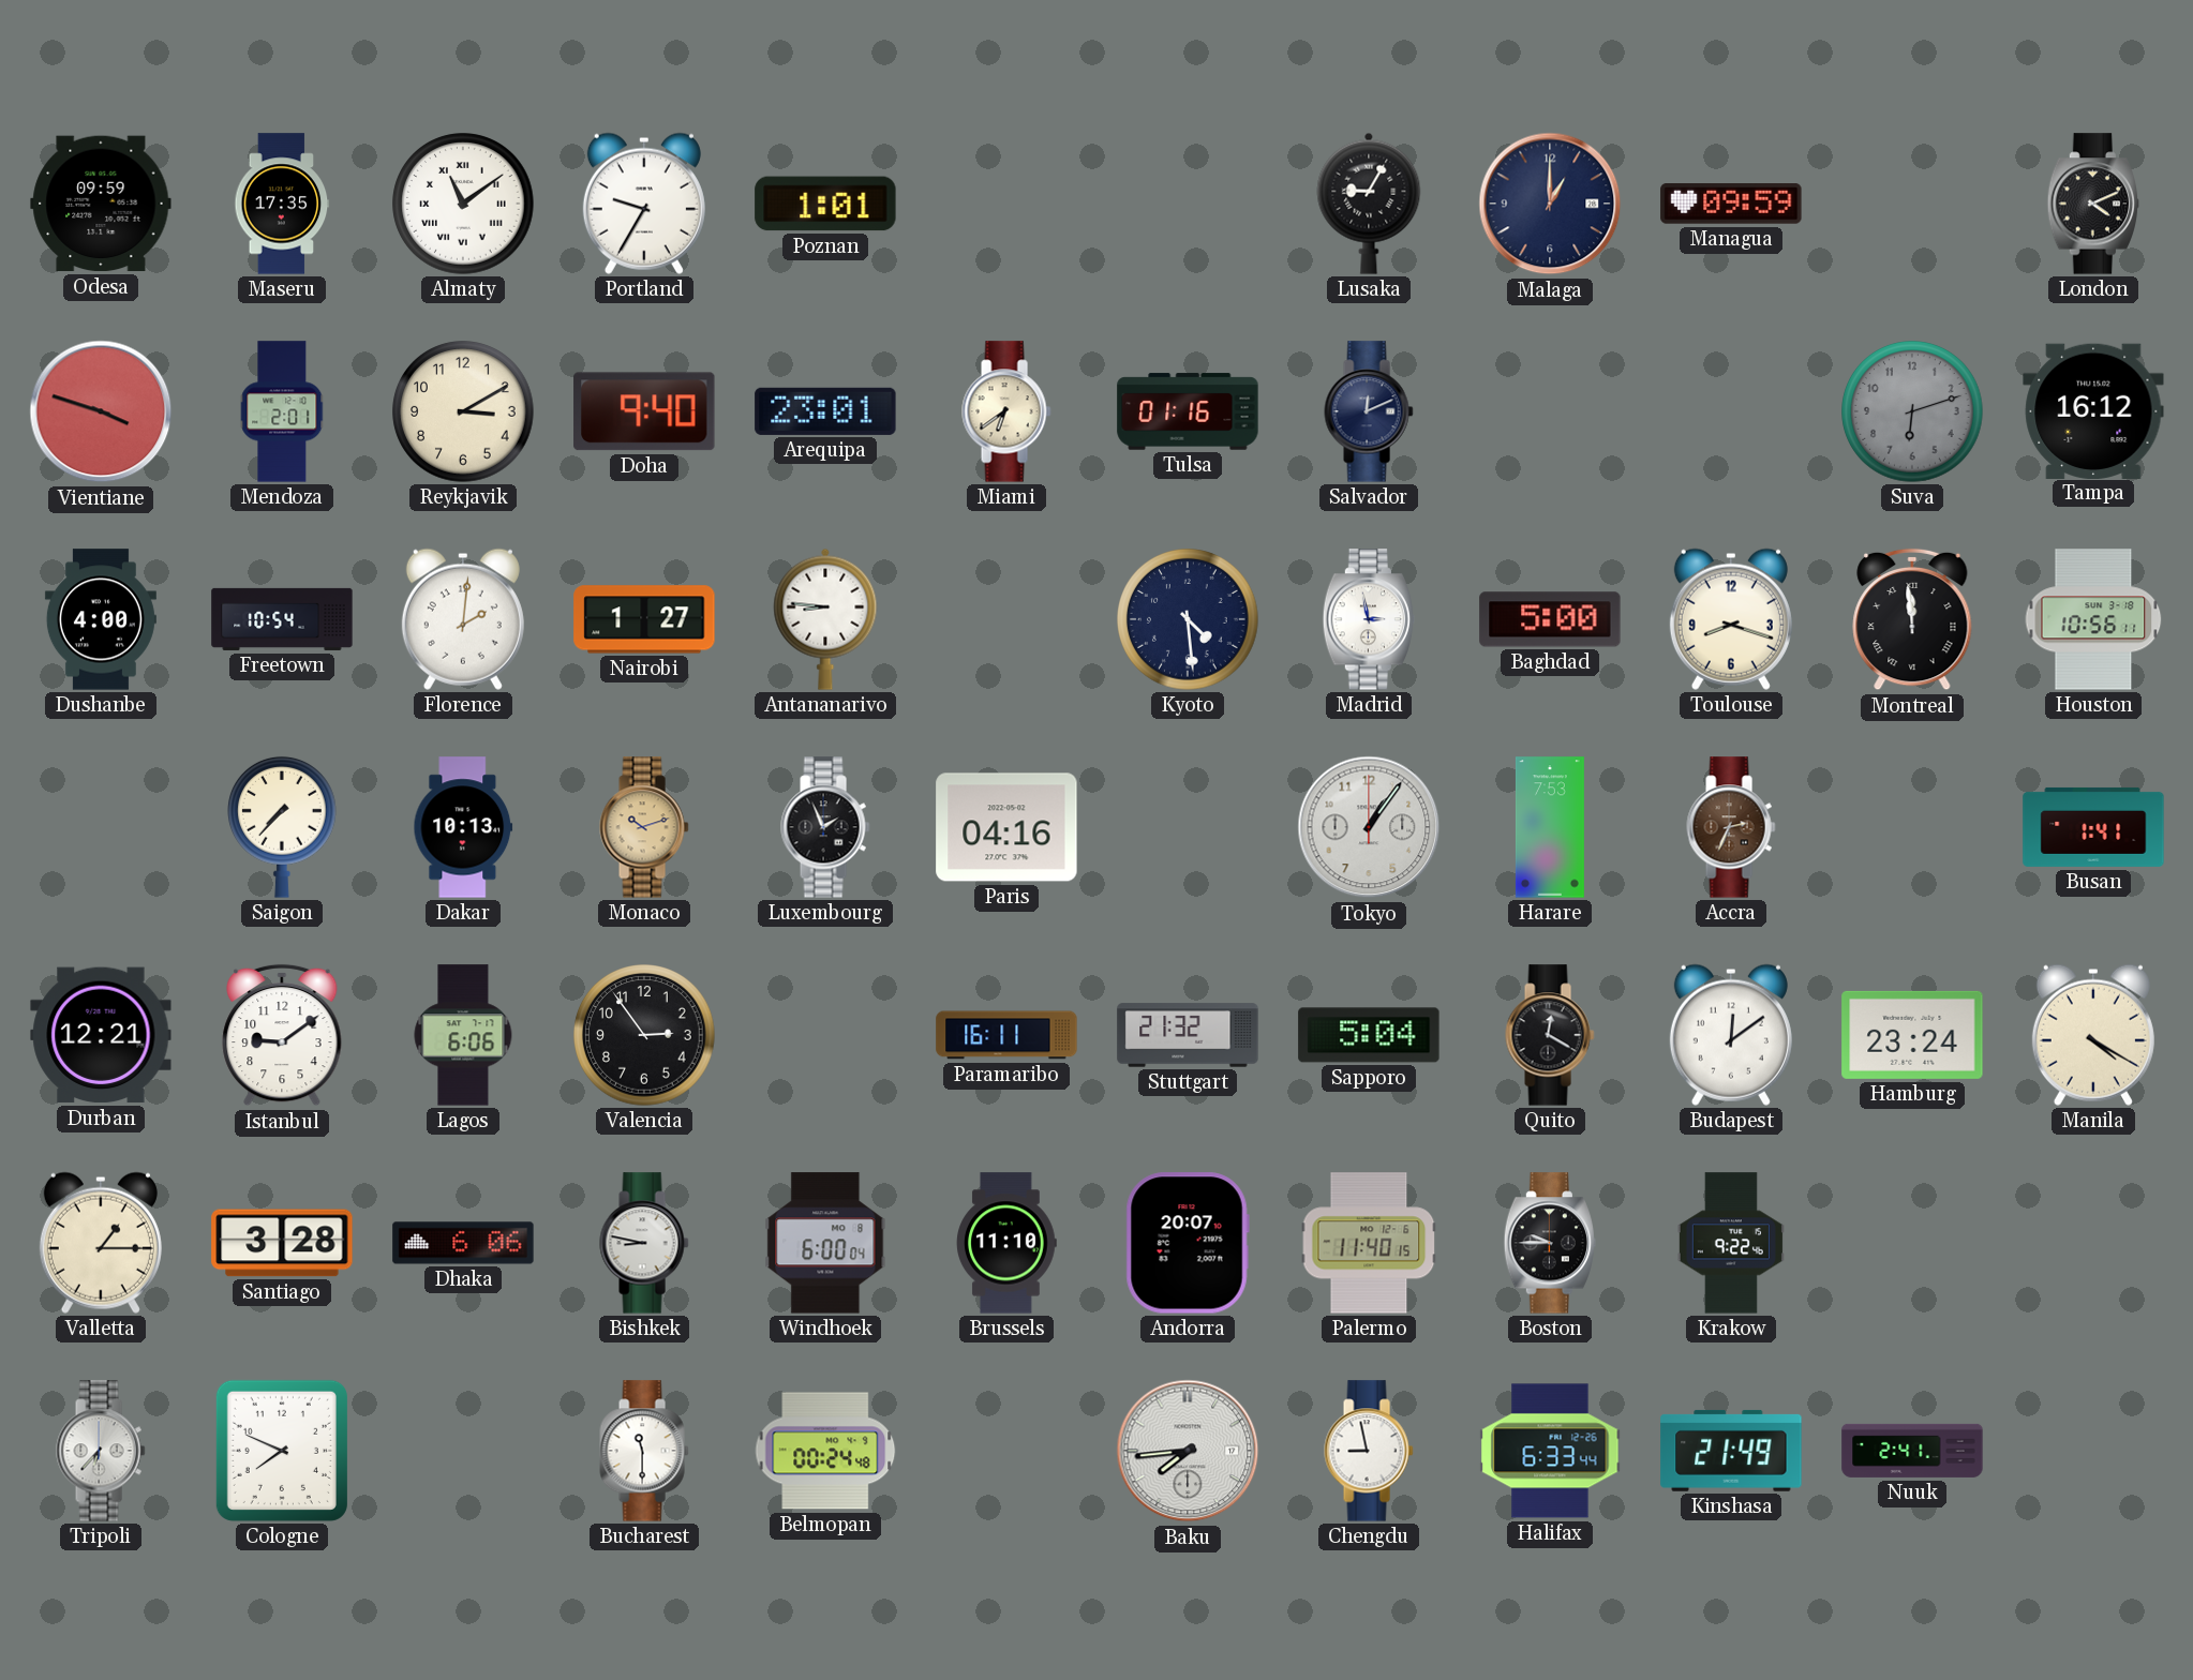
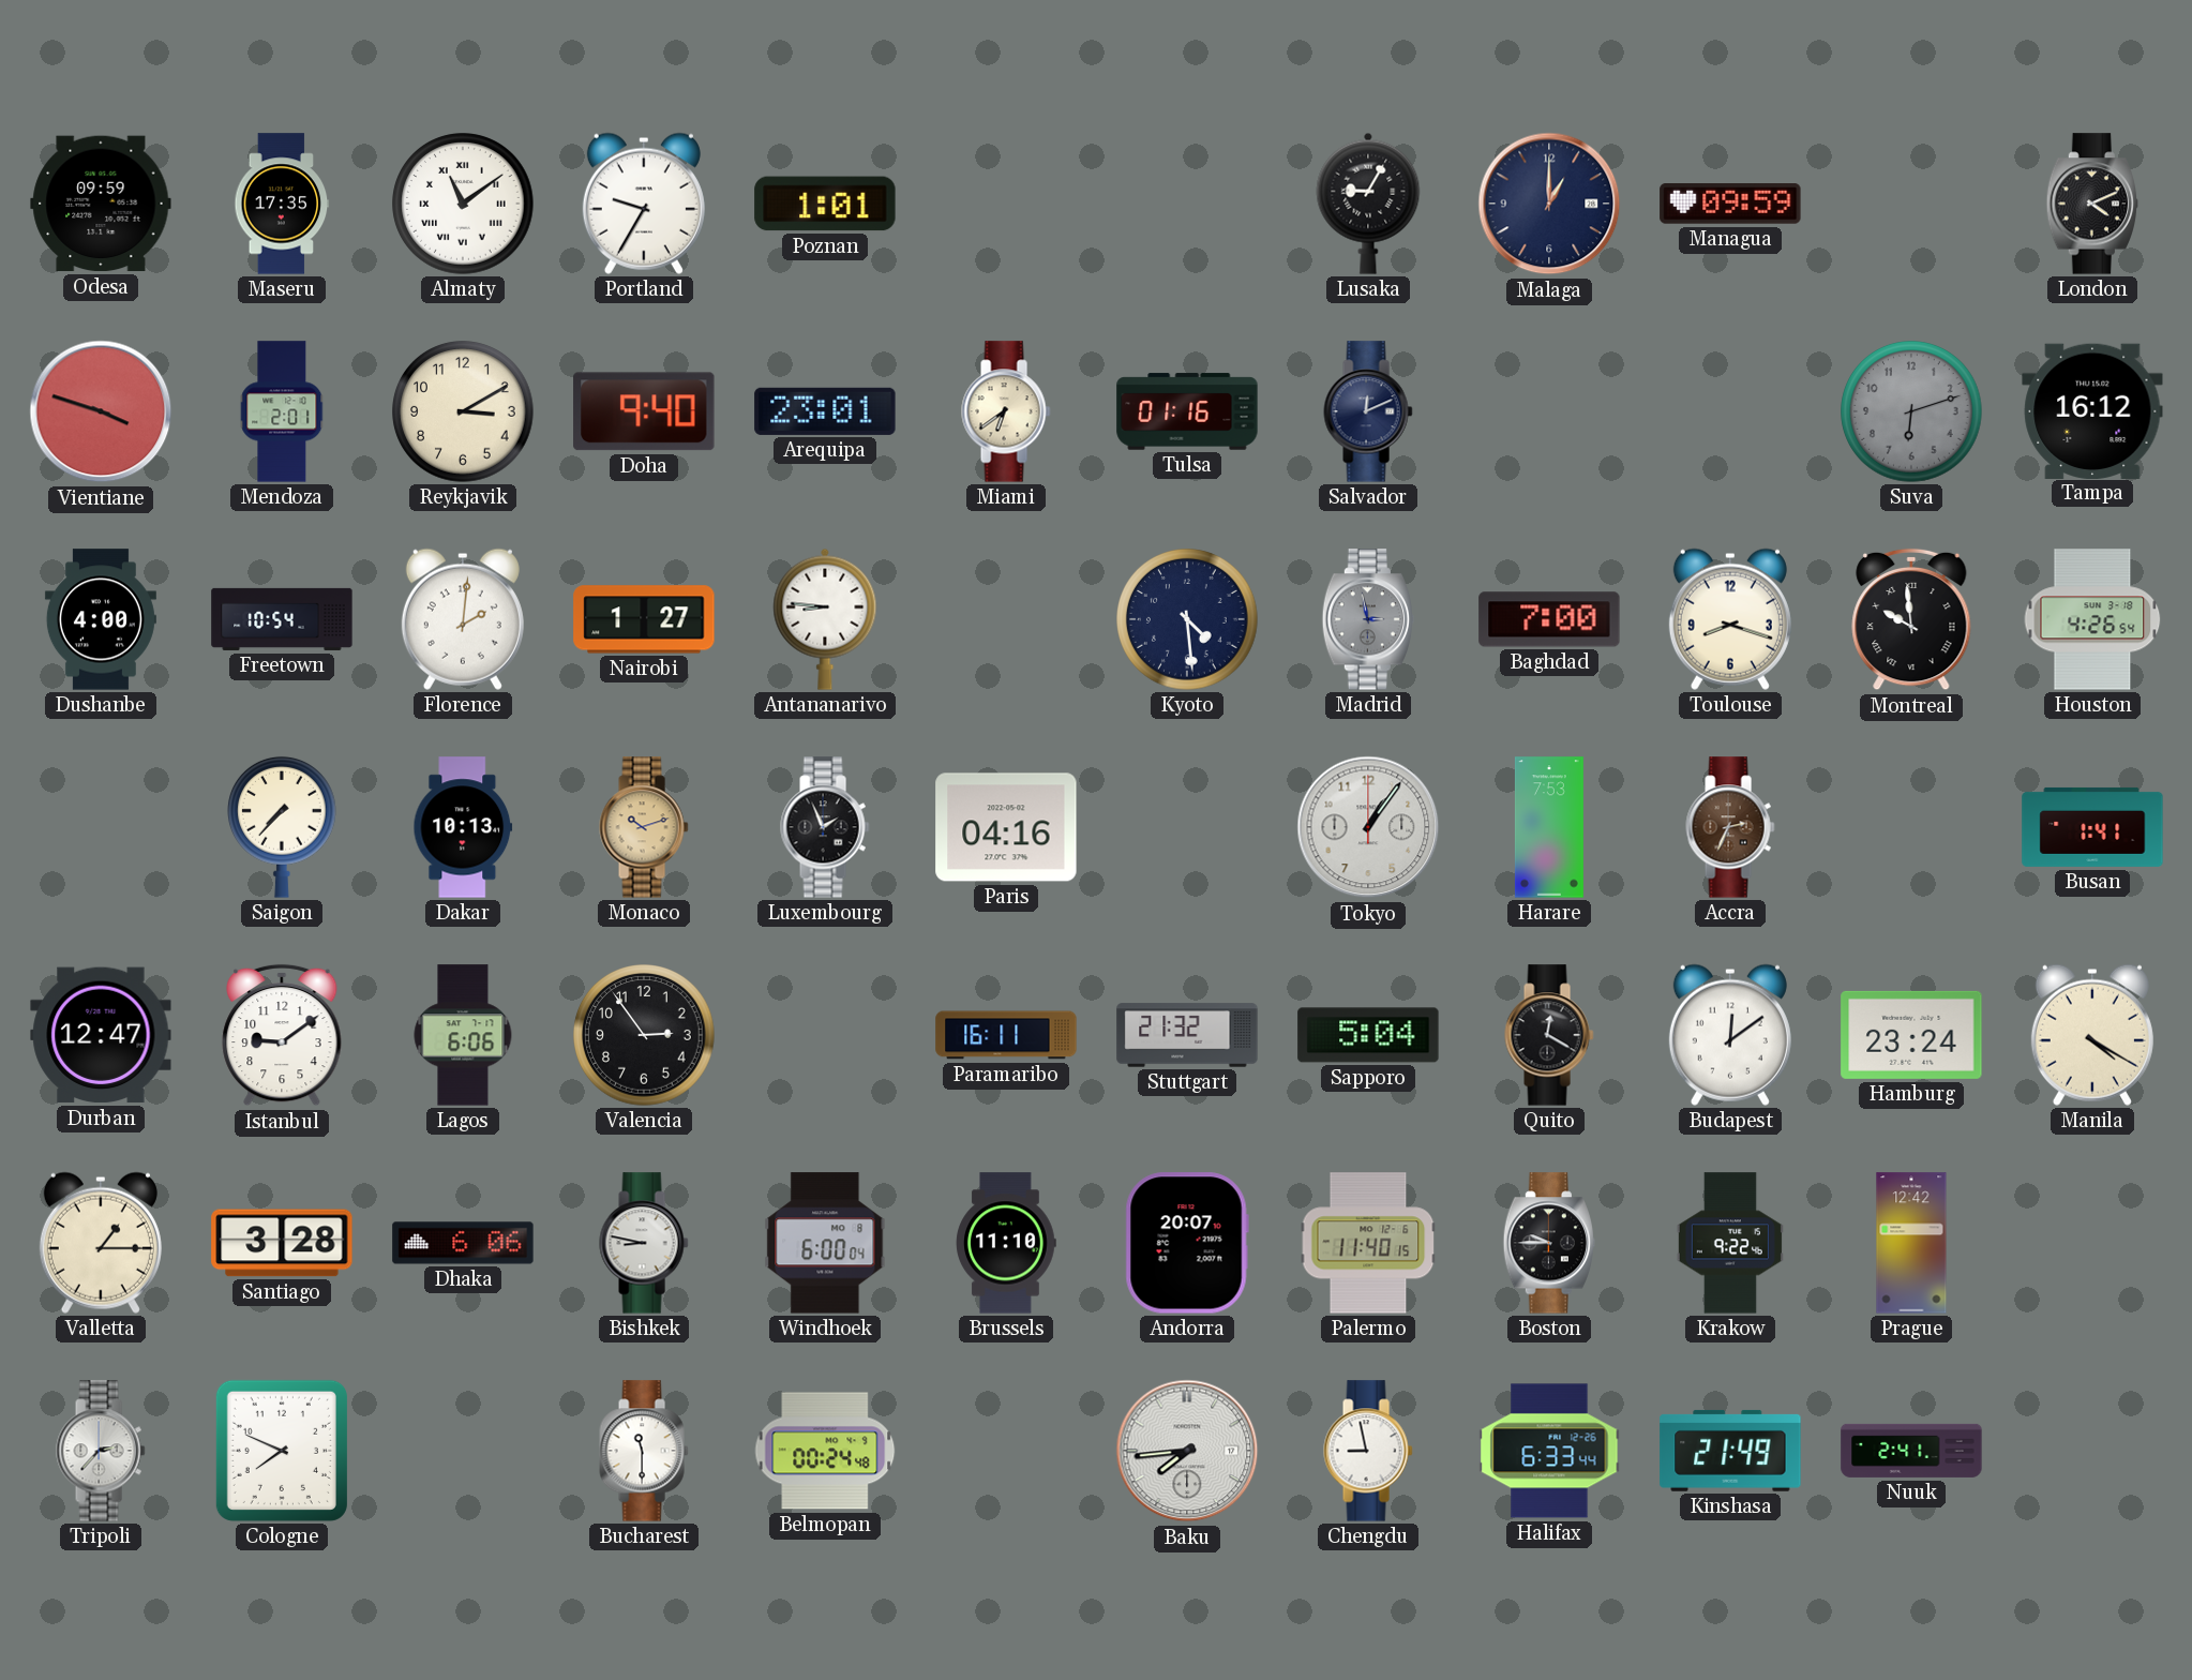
Madrid dial: white -> grey
Baghdad: 5:00 -> 7:00
Montreal: 11:59 -> 9:59
Houston: 10:56 -> 4:26
Durban: 12:21 -> 12:47
Prague: none -> 12:42
Tripoli: 6:37 -> 2:37
